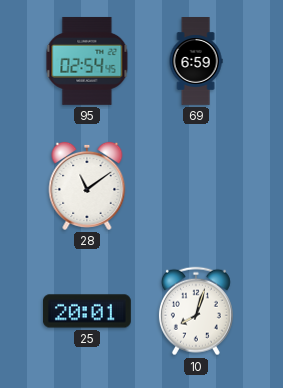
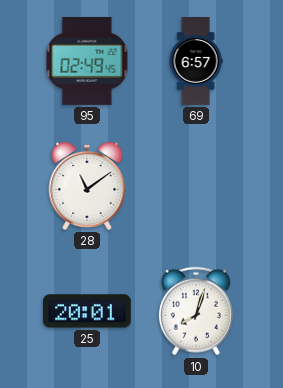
95: 02:54 -> 02:49
69: 6:59 -> 6:57
